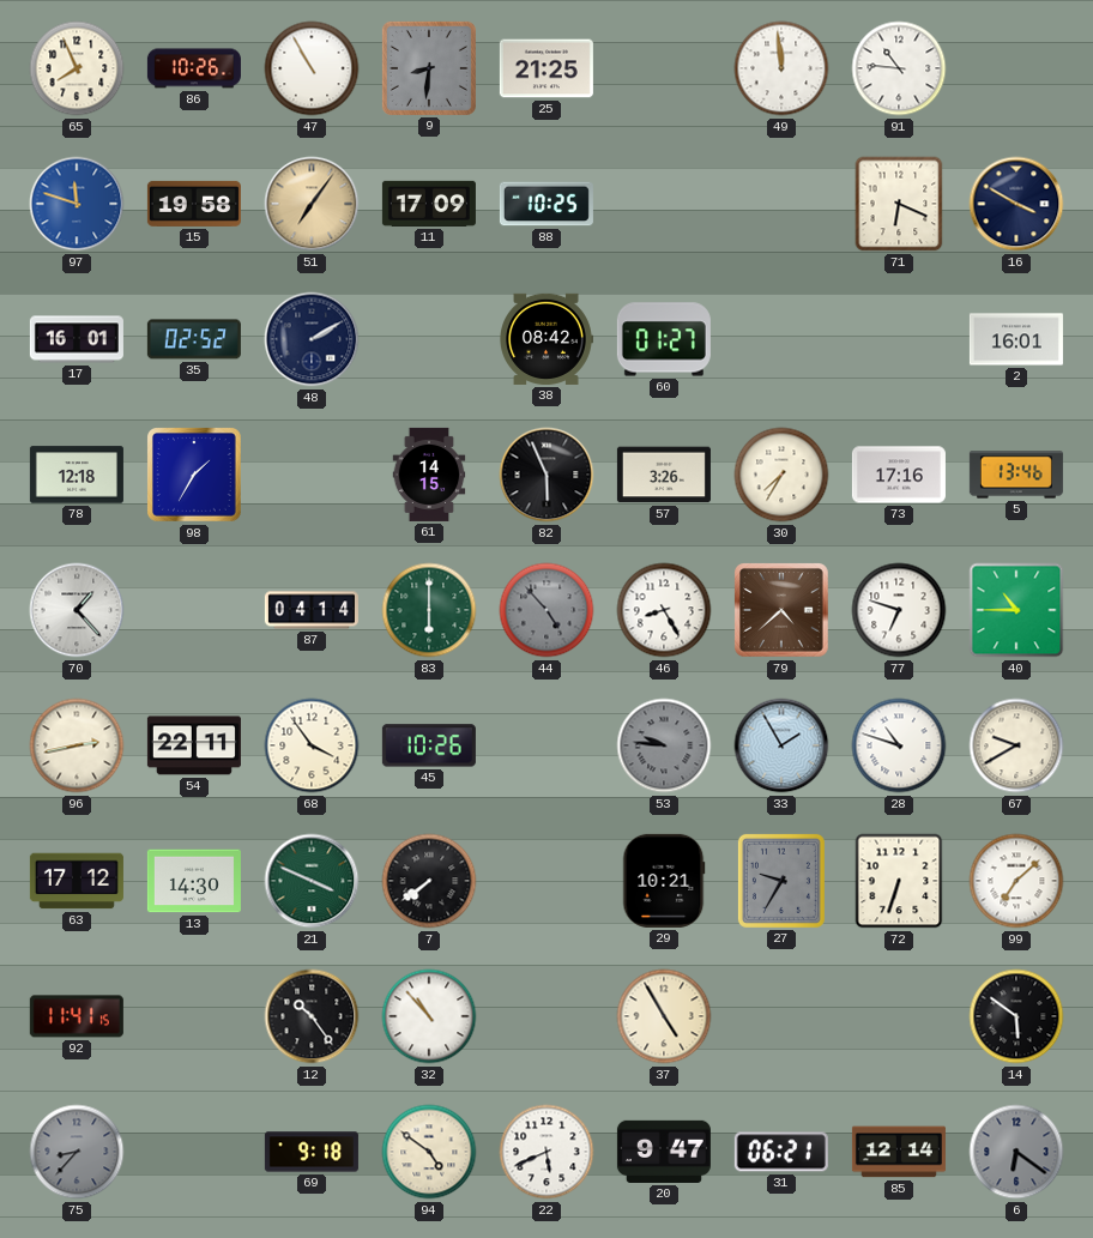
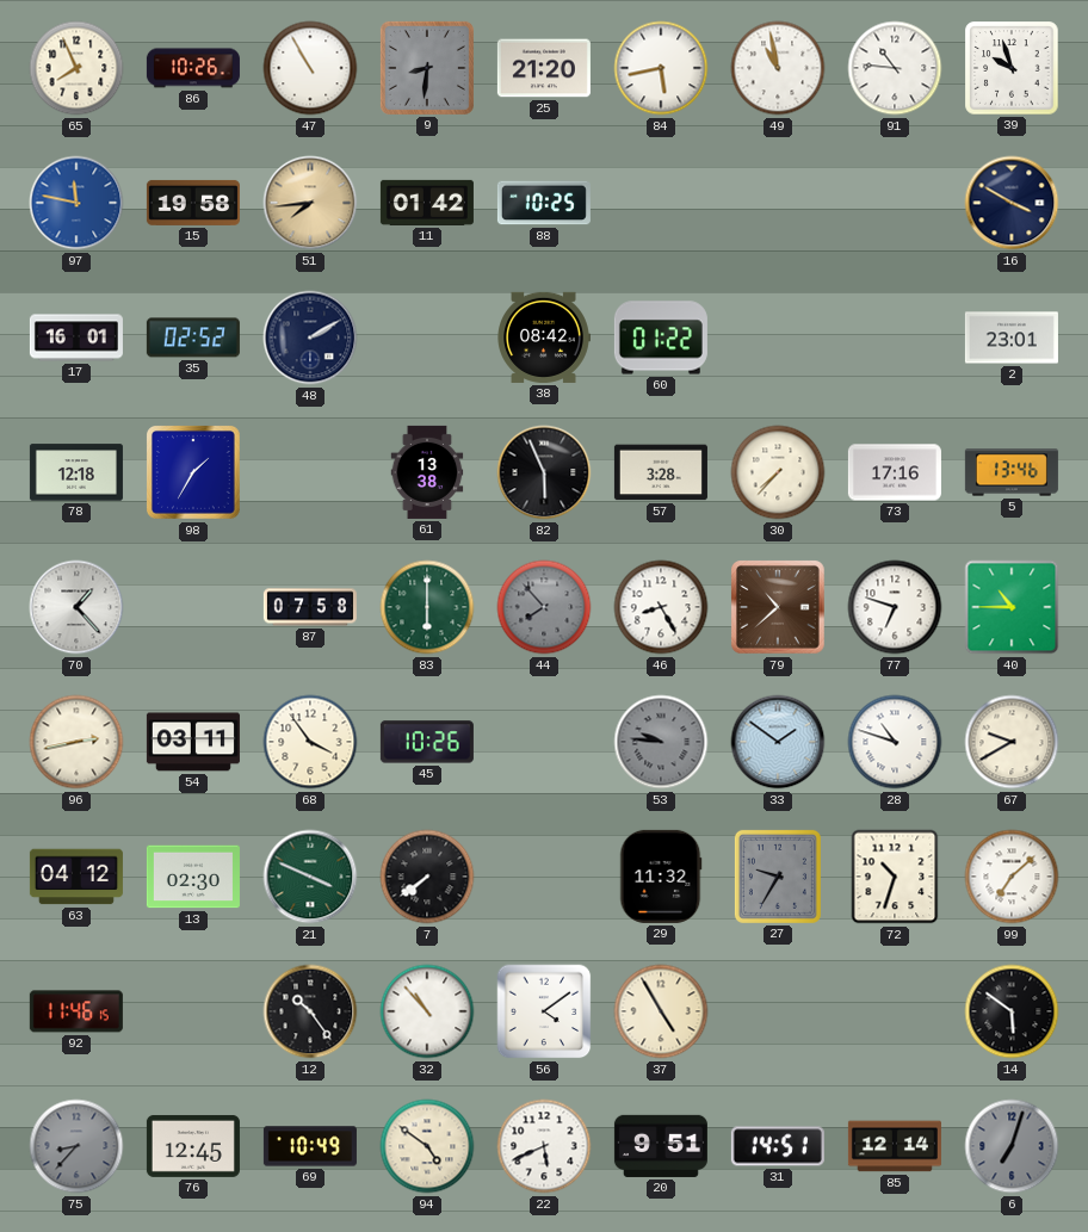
25: 21:25 -> 21:20
84: none -> 5:43
49: 11:59 -> 10:58
39: none -> 9:57
97: 11:48 -> 11:47
51: 7:06 -> 7:44
11: 17:09 -> 01:42
71: 6:19 -> none
60: 01:27 -> 01:22
2: 16:01 -> 23:01
61: 14:15 -> 13:38
57: 3:26 -> 3:28
30: 7:35 -> 7:37
87: 04:14 -> 07:58
44: 4:53 -> 7:53
79: 4:38 -> 10:38
54: 22:11 -> 03:11
33: 1:55 -> 1:51
63: 17:12 -> 04:12
13: 14:30 -> 02:30
29: 10:21 -> 11:32
72: 6:33 -> 10:33
92: 11:41 -> 11:46
56: none -> 4:09
76: none -> 12:45
69: 9:18 -> 10:49
20: 9:47 -> 9:51
31: 06:21 -> 14:51
6: 6:21 -> 7:03
